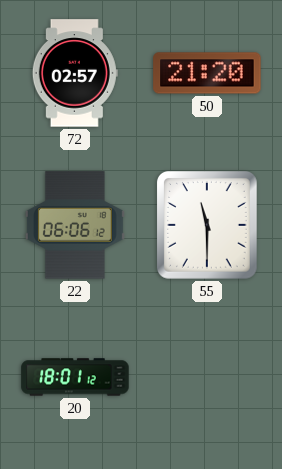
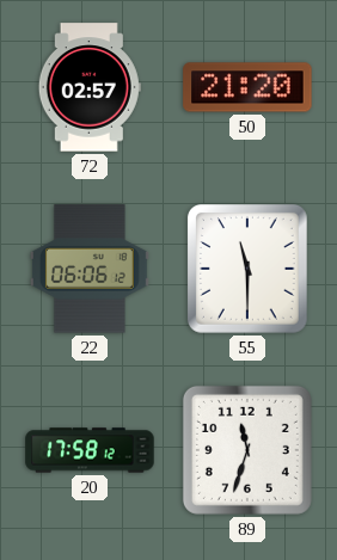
20: 18:01 -> 17:58
89: none -> 11:33
